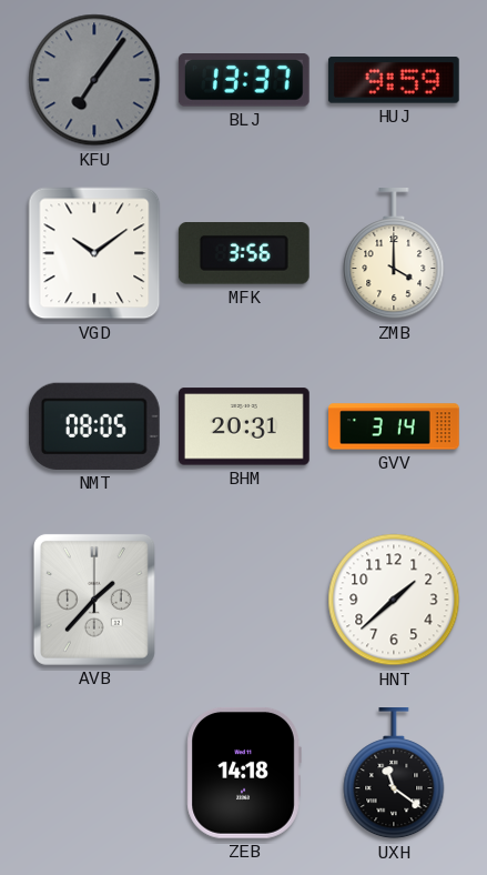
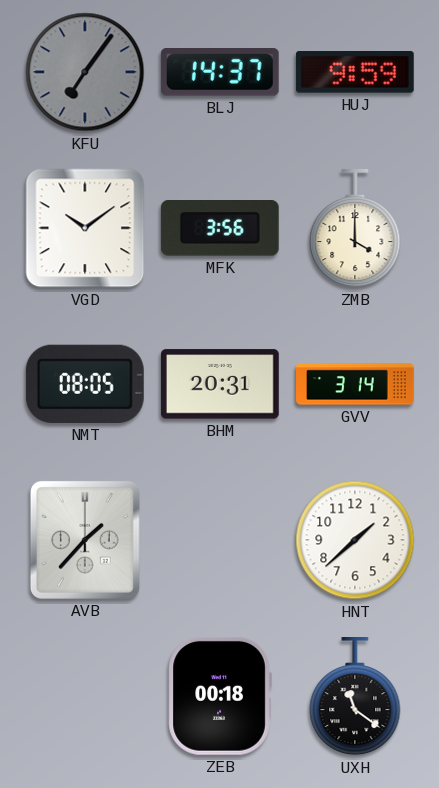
BLJ: 13:37 -> 14:37
ZEB: 14:18 -> 00:18
